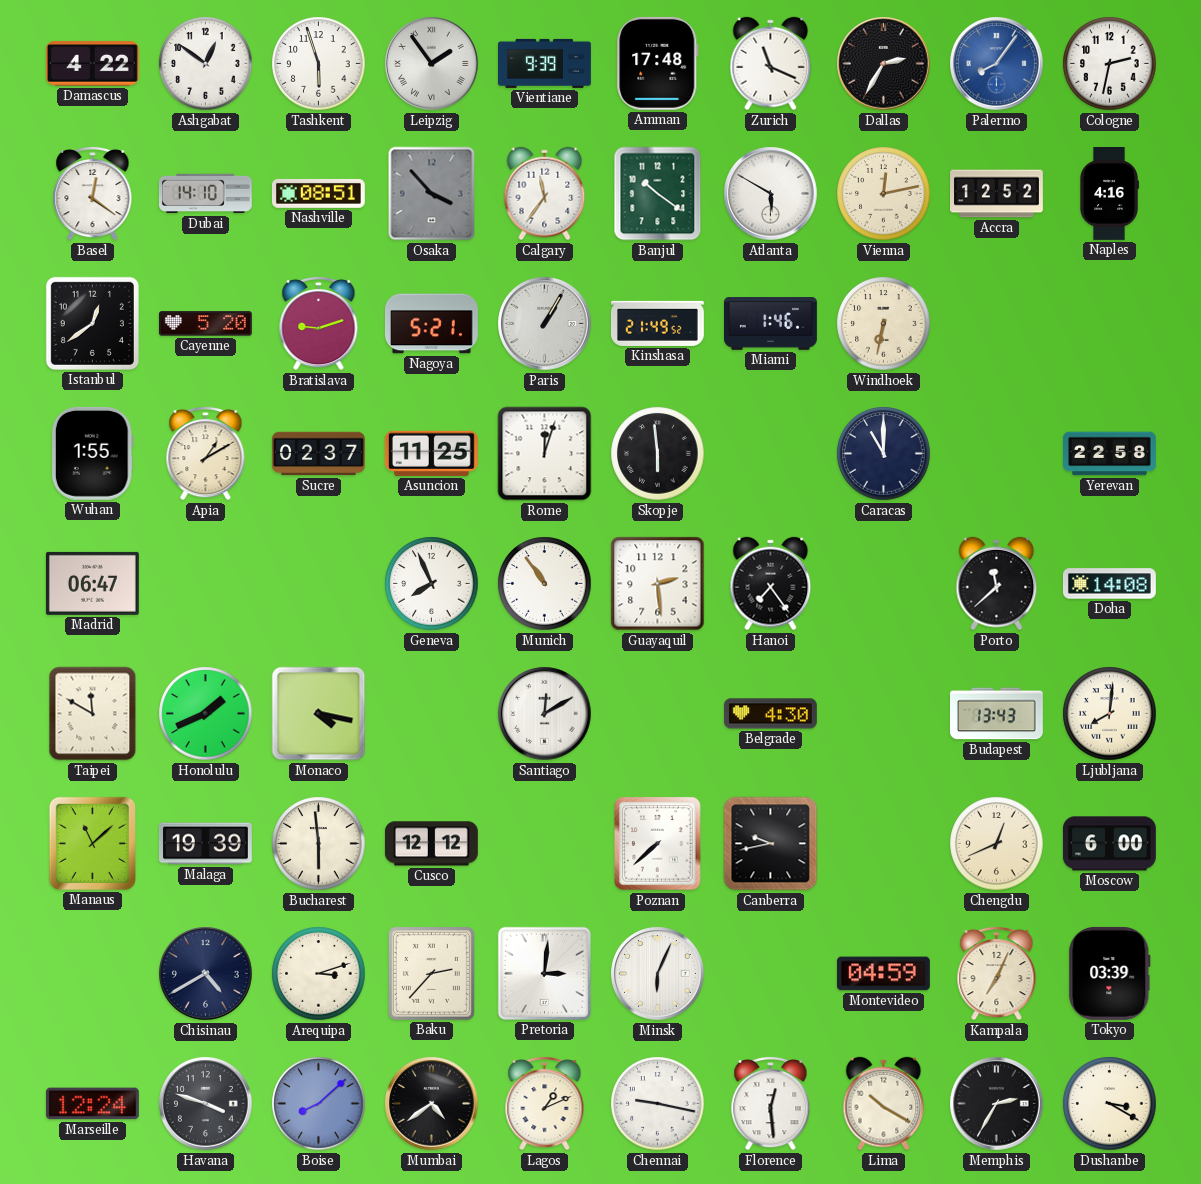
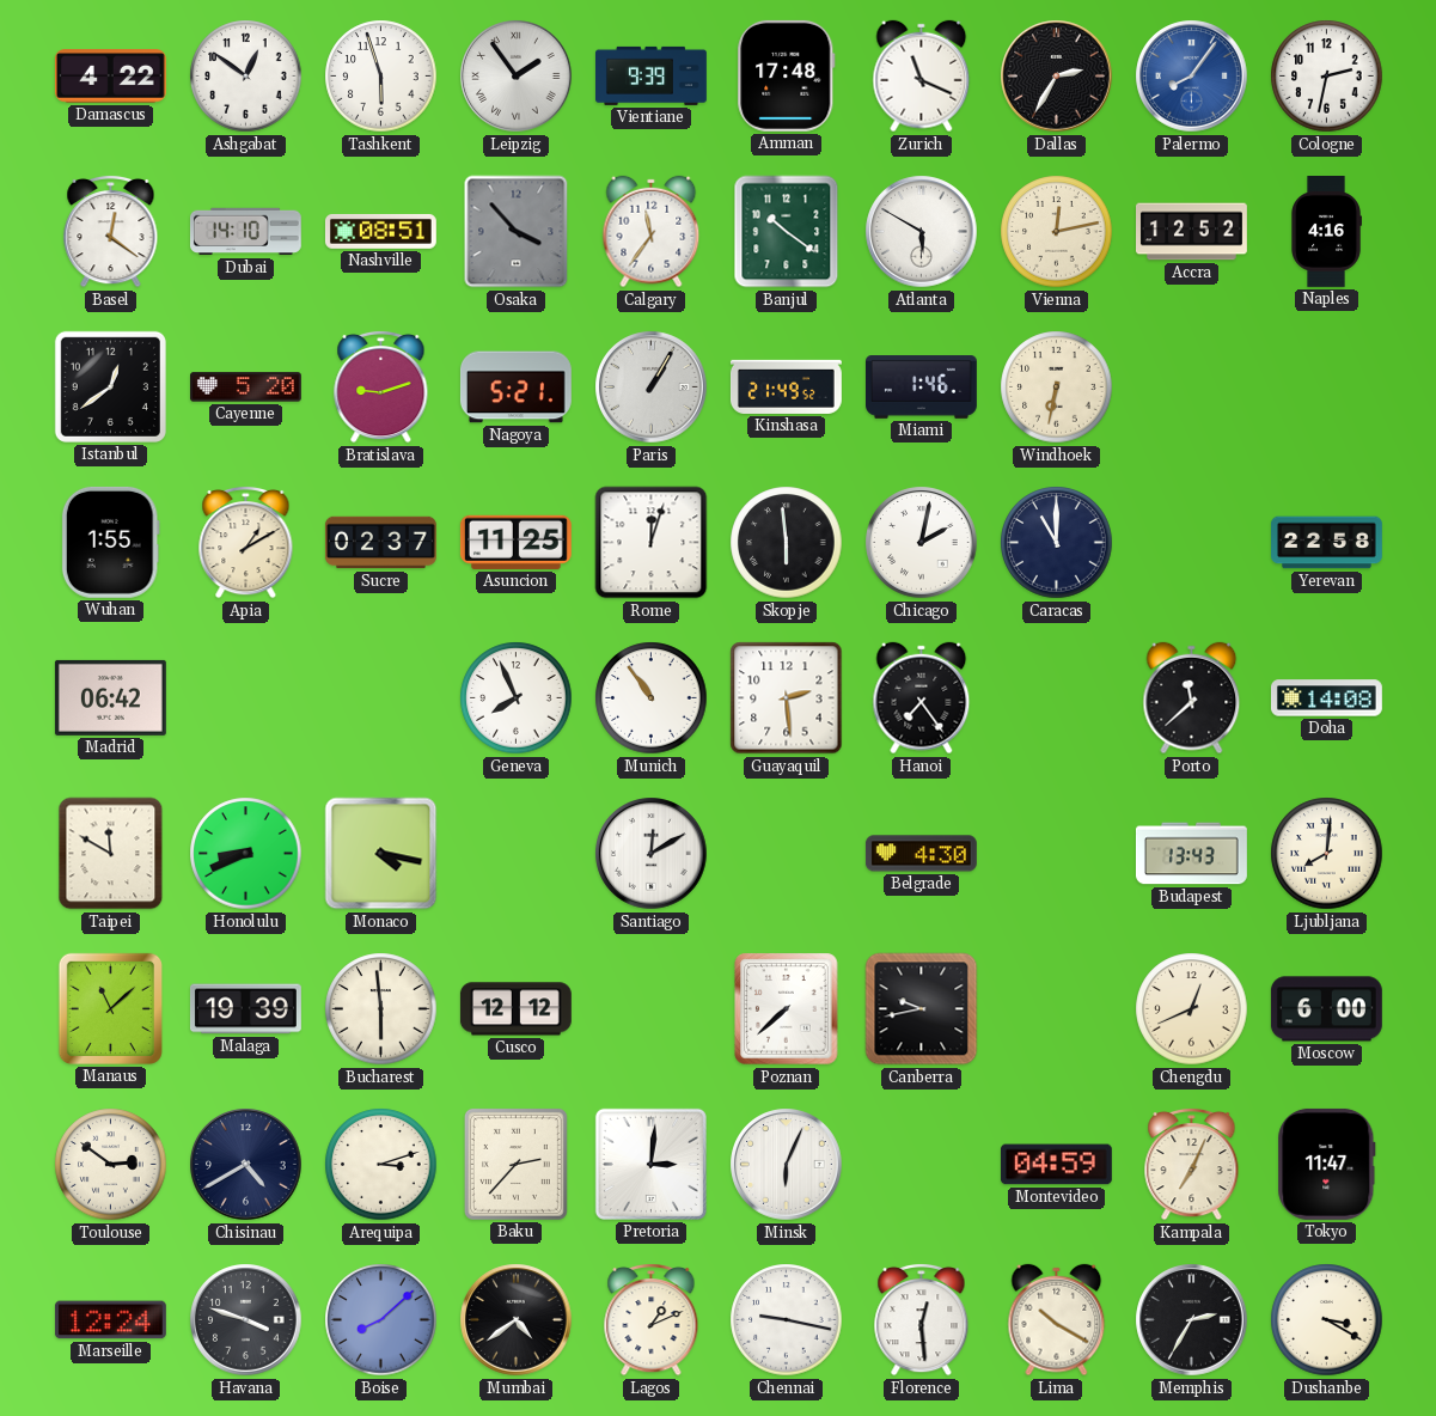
Chicago: none -> 2:02
Madrid: 06:47 -> 06:42
Honolulu: 1:41 -> 8:41
Toulouse: none -> 2:51
Tokyo: 03:39 -> 11:47
